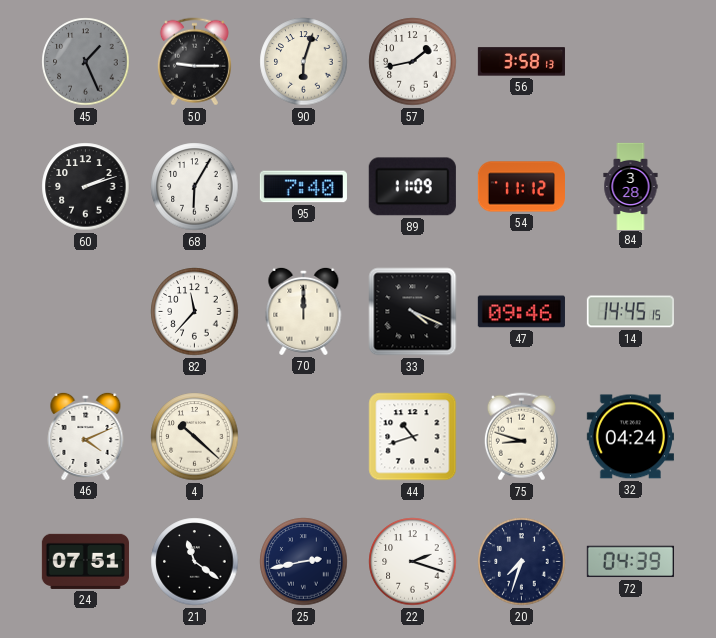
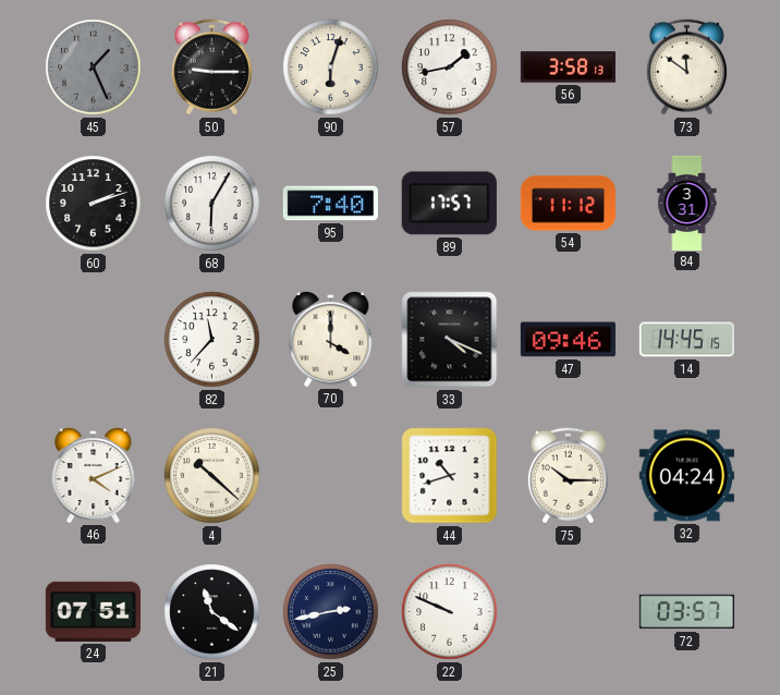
73: none -> 11:51
89: 11:09 -> 17:57
84: 3:28 -> 3:31
70: 12:00 -> 4:00
75: 8:48 -> 10:15
22: 2:18 -> 9:49
20: 7:33 -> none
72: 04:39 -> 03:57
